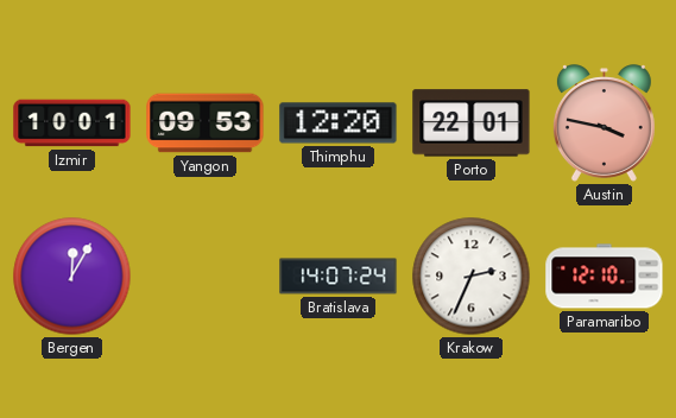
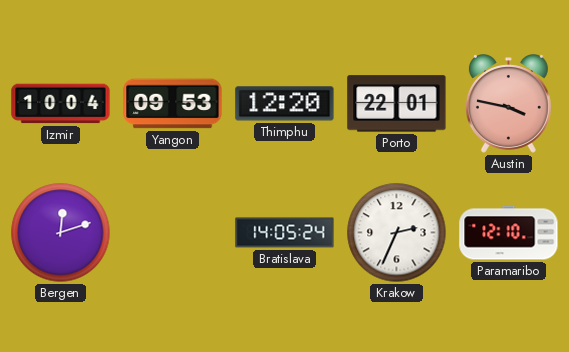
Izmir: 10:01 -> 10:04
Bergen: 12:05 -> 12:12
Bratislava: 14:07 -> 14:05
